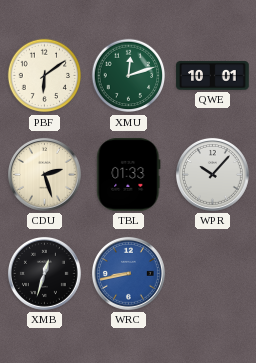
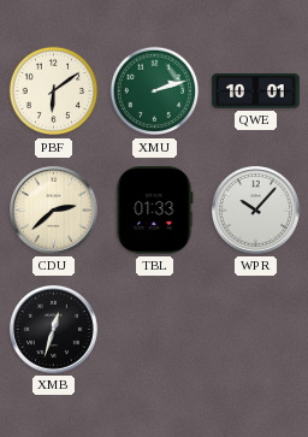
XMU: 12:12 -> 2:12
CDU: 2:27 -> 2:38
WRC: 8:43 -> none
